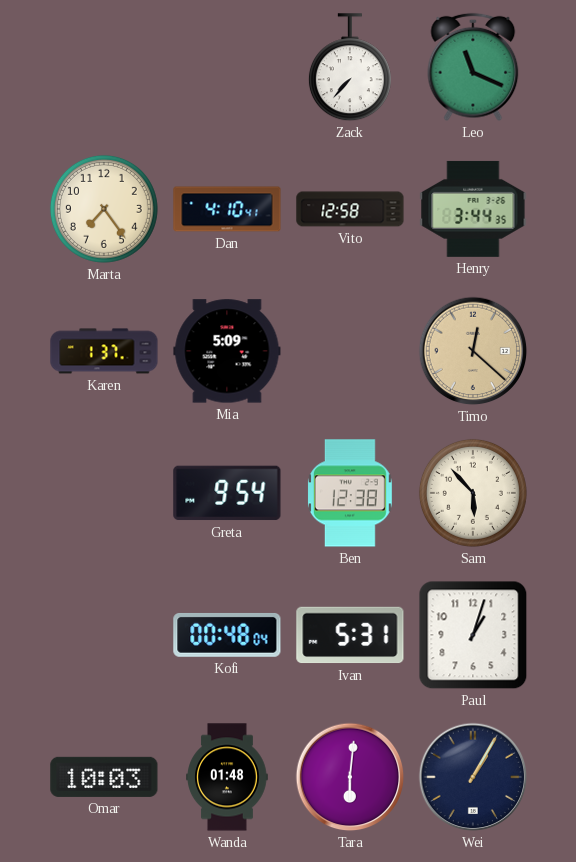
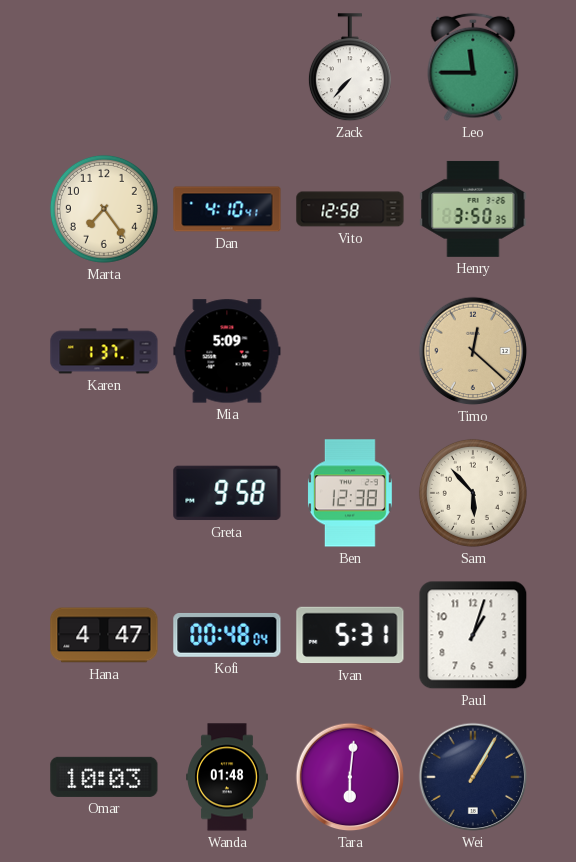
Leo: 11:19 -> 11:45
Henry: 3:44 -> 3:50
Greta: 9:54 -> 9:58
Hana: none -> 4:47
